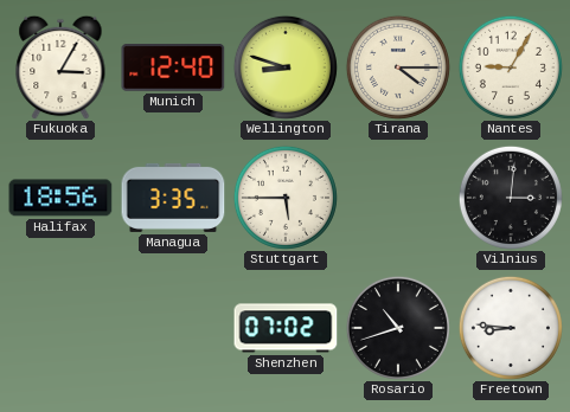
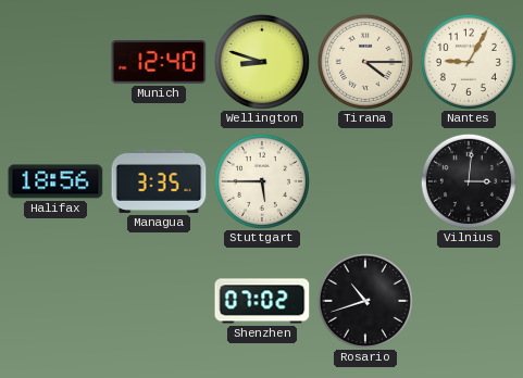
Fukuoka: 3:05 -> none
Freetown: 8:46 -> none
